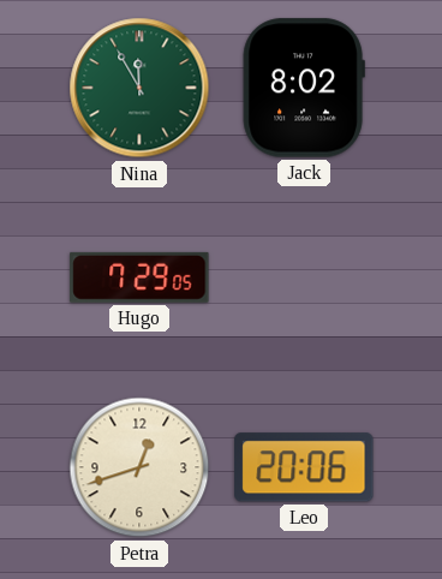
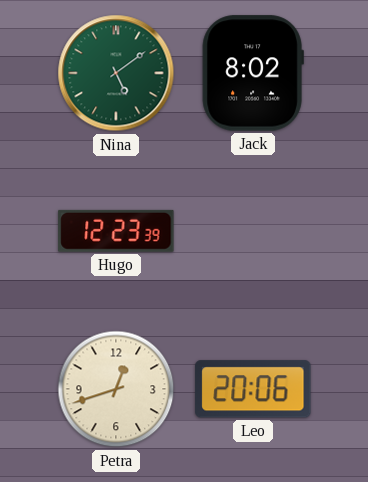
Nina: 11:55 -> 5:09
Hugo: 7:29 -> 12:23
